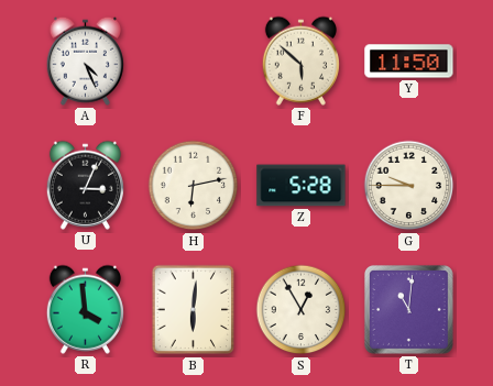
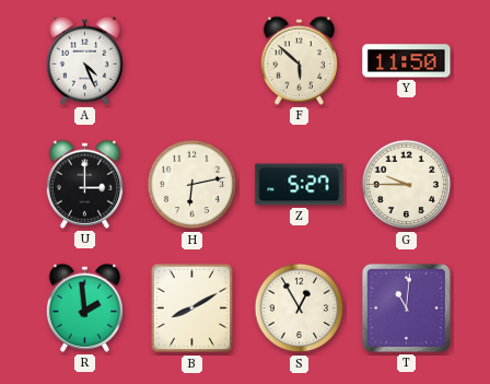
U: 3:04 -> 3:00
Z: 5:28 -> 5:27
R: 3:59 -> 1:59
B: 6:01 -> 8:10
